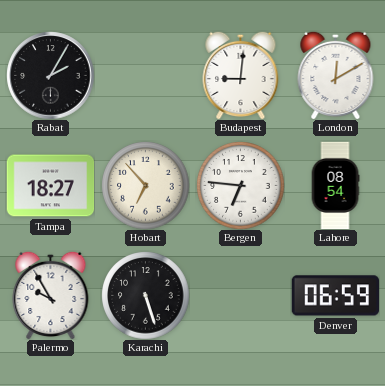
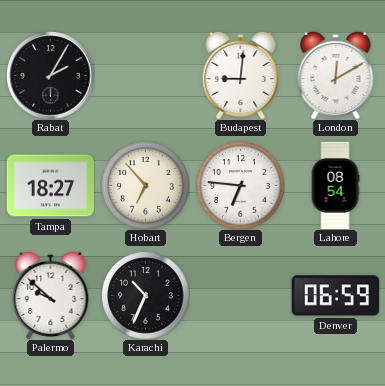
Palermo: 9:55 -> 9:52
Karachi: 5:27 -> 10:34
